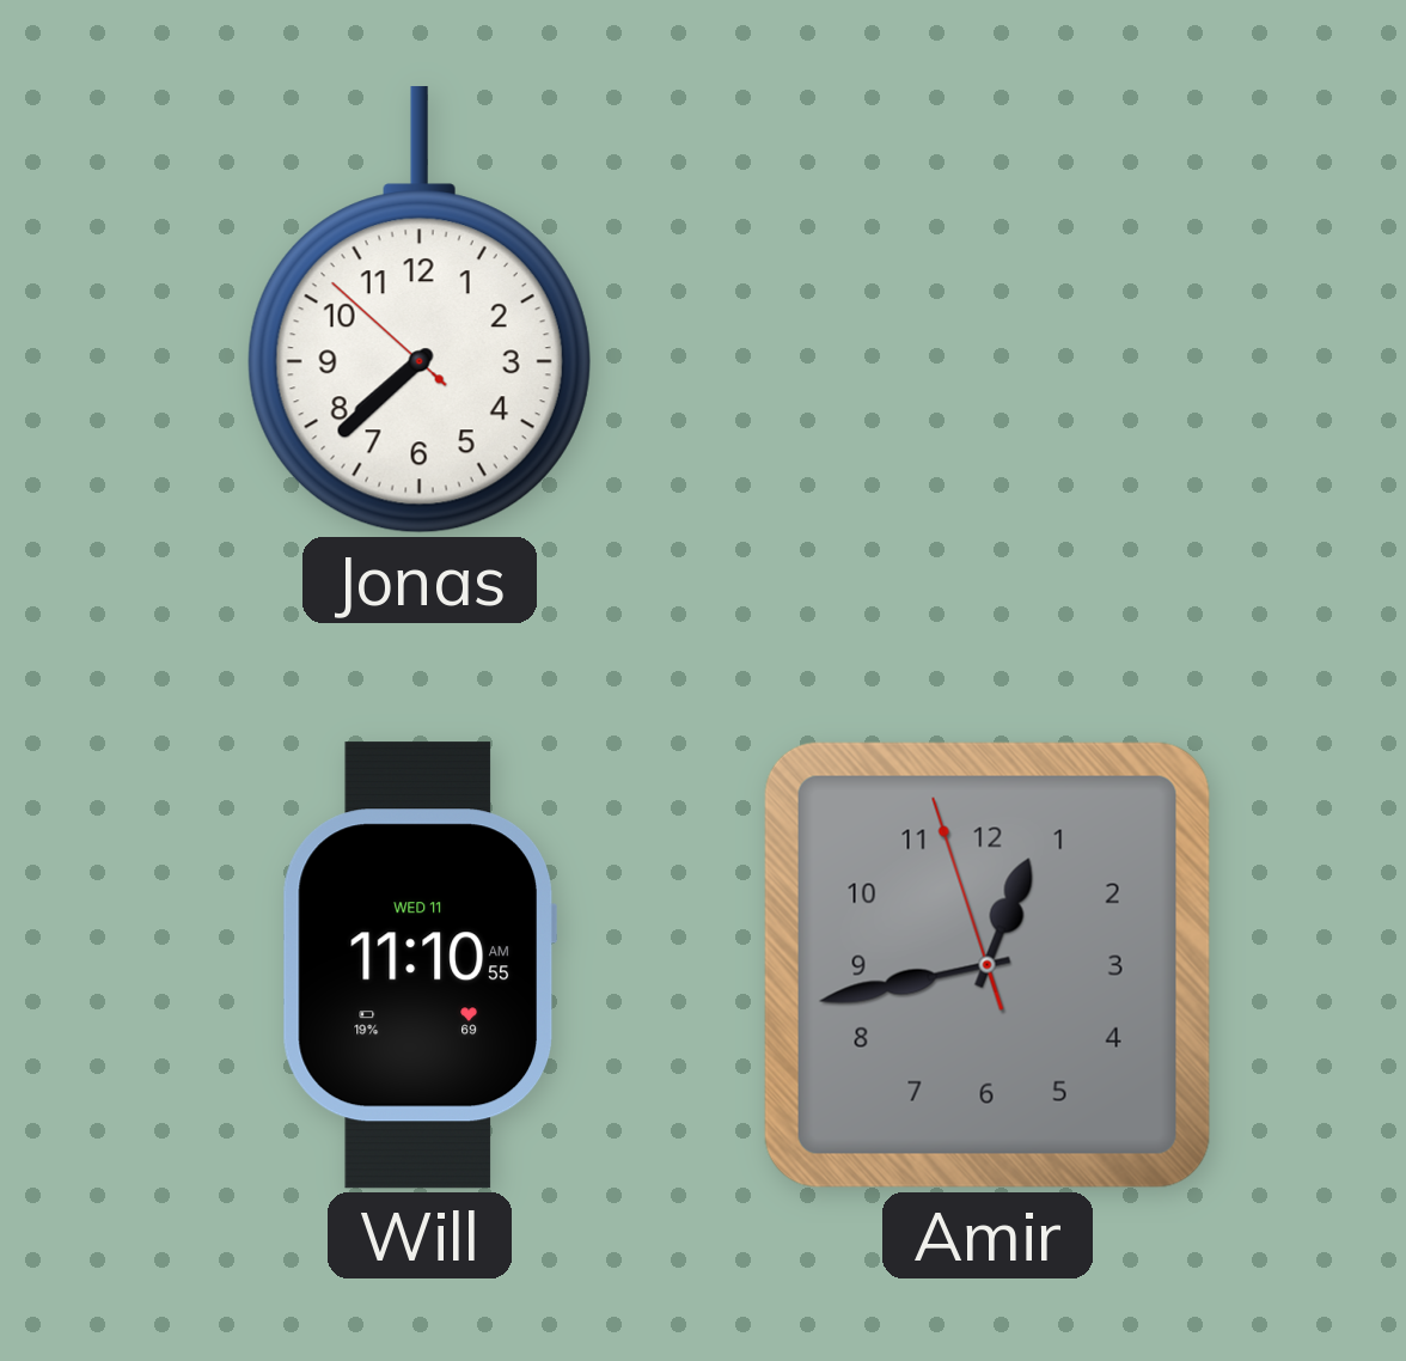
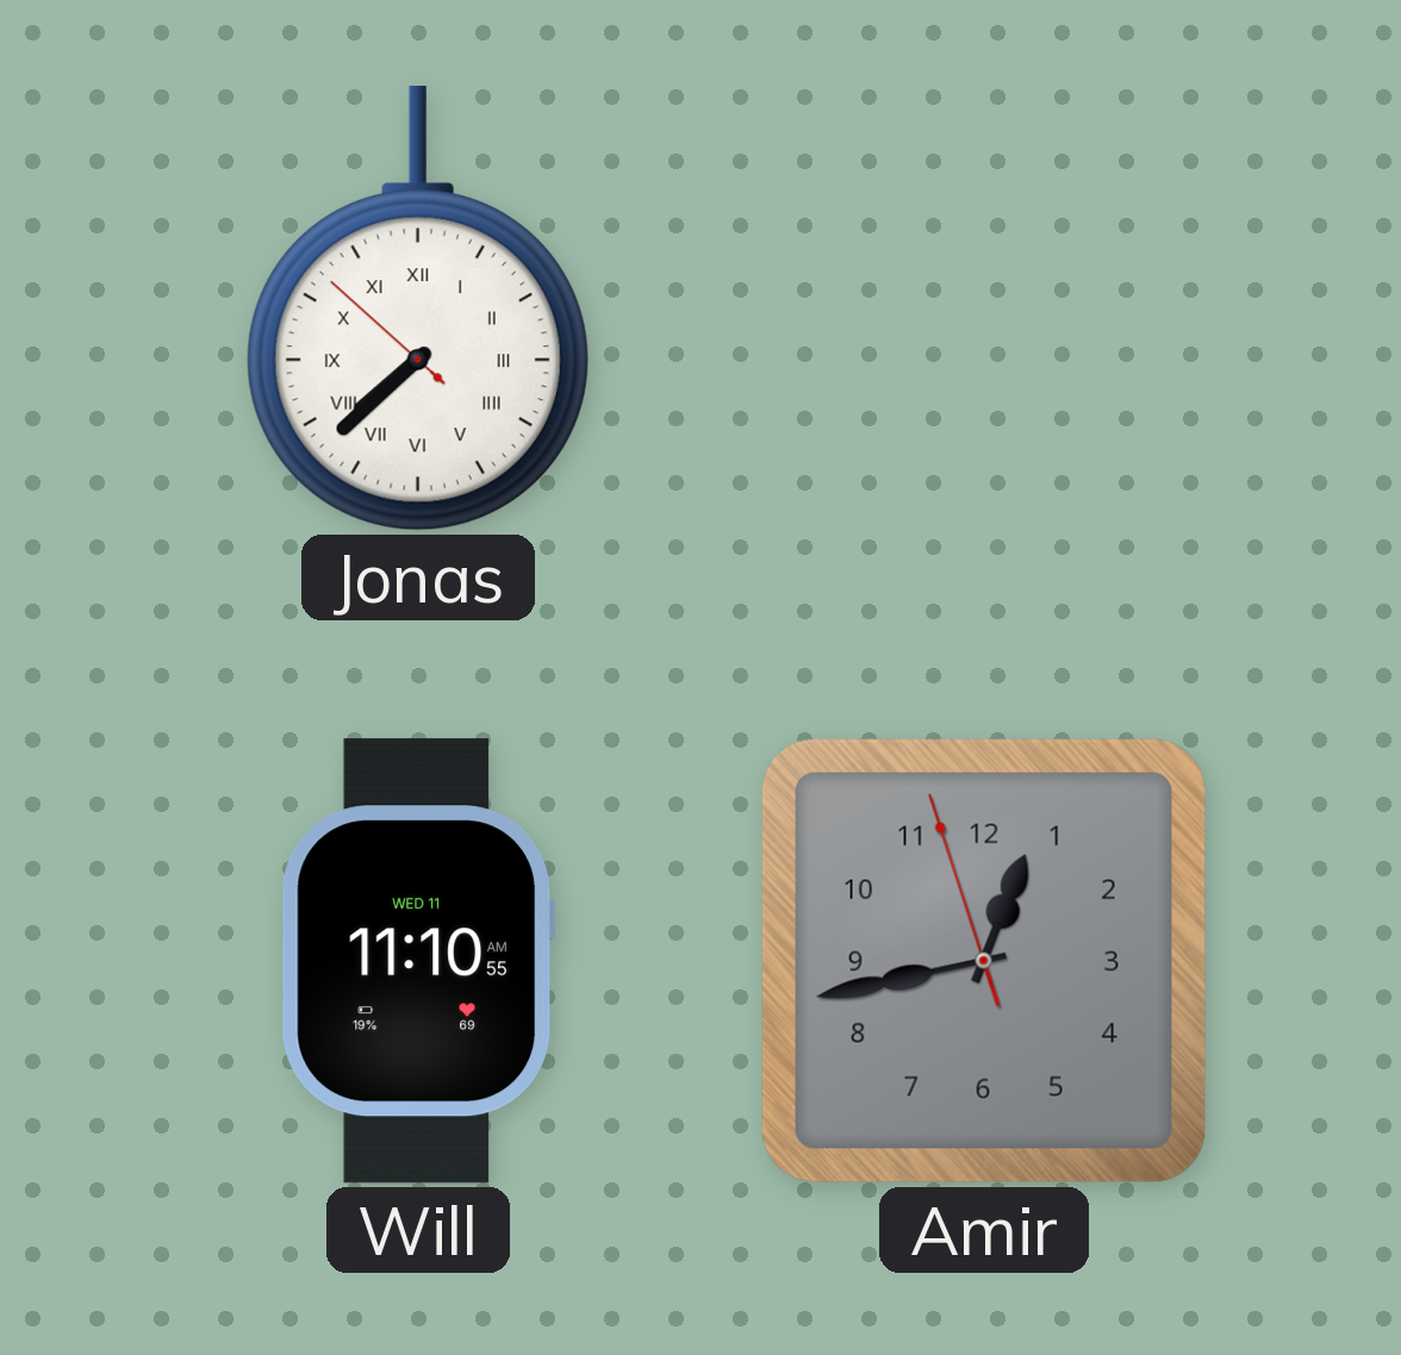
Jonas numerals: Arabic -> Roman
